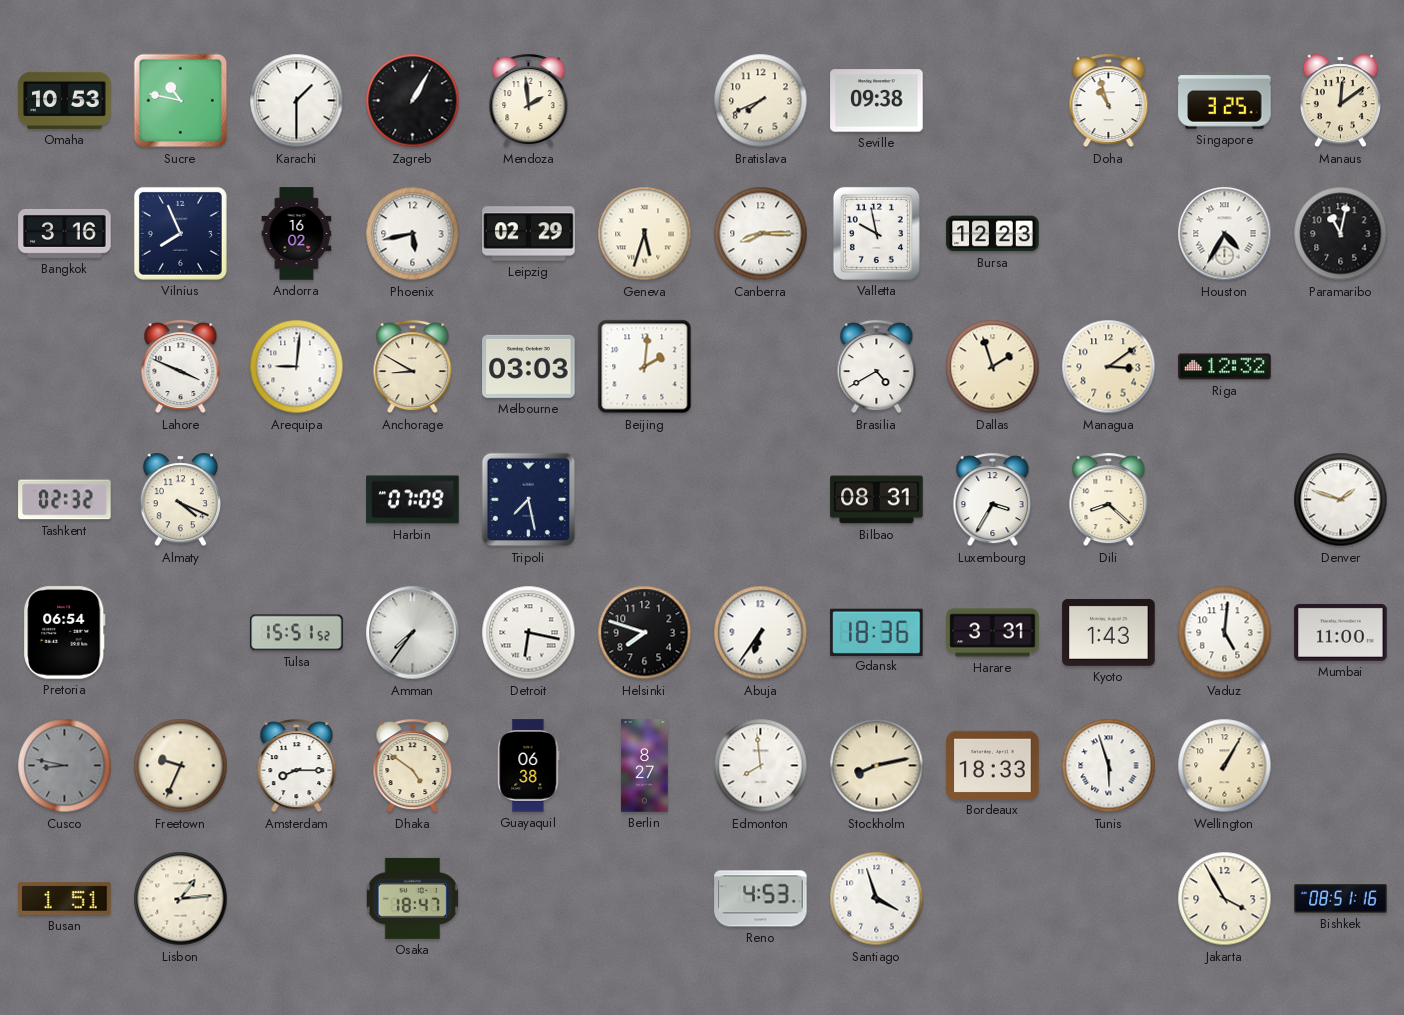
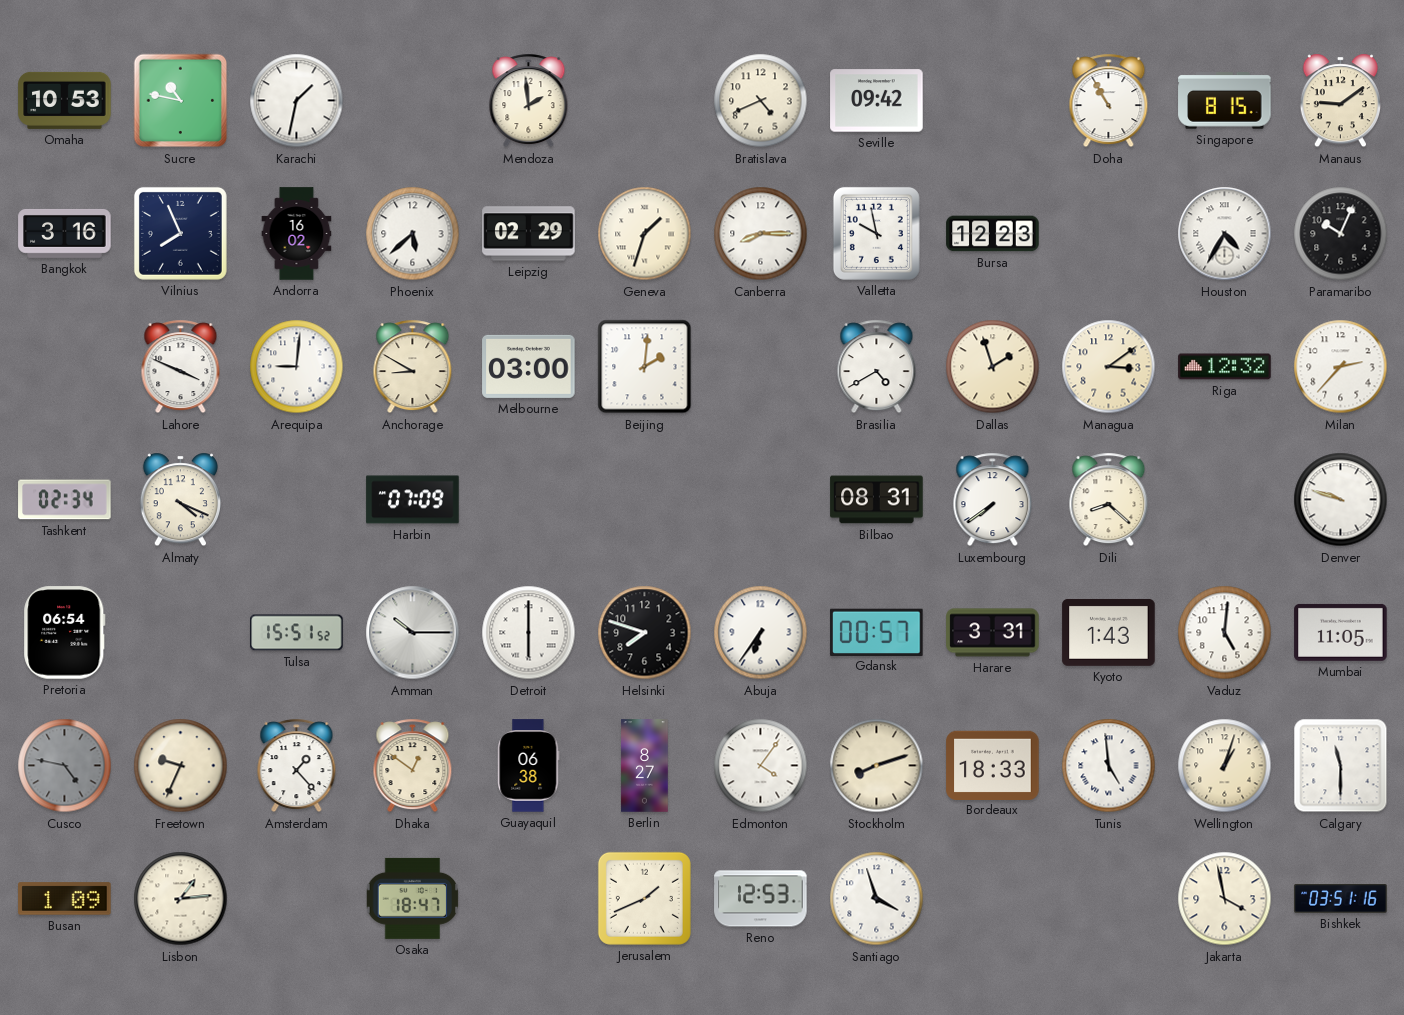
Karachi: 1:30 -> 1:32
Zagreb: 1:05 -> none
Bratislava: 7:41 -> 4:41
Seville: 09:38 -> 09:42
Doha: 10:57 -> 10:55
Singapore: 3:25 -> 8:15
Manaus: 12:09 -> 9:09
Phoenix: 5:43 -> 5:38
Geneva: 5:33 -> 1:33
Paramaribo: 11:02 -> 10:04
Melbourne: 03:03 -> 03:00
Milan: none -> 2:37
Tashkent: 02:32 -> 02:34
Tripoli: 7:28 -> none
Luxembourg: 3:35 -> 7:39
Denver: 1:48 -> 9:48
Amman: 7:36 -> 10:15
Detroit: 6:17 -> 6:00
Gdansk: 18:36 -> 00:57
Mumbai: 11:00 -> 11:05
Cusco: 8:47 -> 4:47
Amsterdam: 8:15 -> 1:23
Dhaka: 4:51 -> 12:51
Edmonton: 7:59 -> 4:06
Stockholm: 8:13 -> 8:12
Tunis: 5:57 -> 4:59
Wellington: 1:05 -> 1:03
Calgary: none -> 11:30
Busan: 1:51 -> 1:09
Jerusalem: none -> 1:41
Reno: 4:53 -> 12:53
Jakarta: 3:55 -> 3:58
Bishkek: 08:51 -> 03:51
